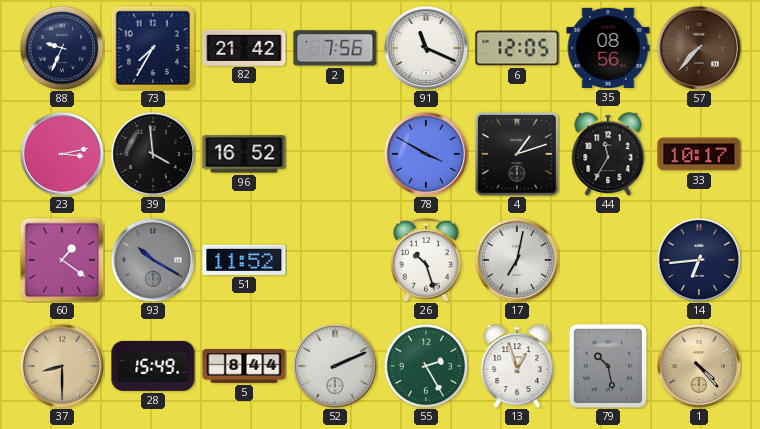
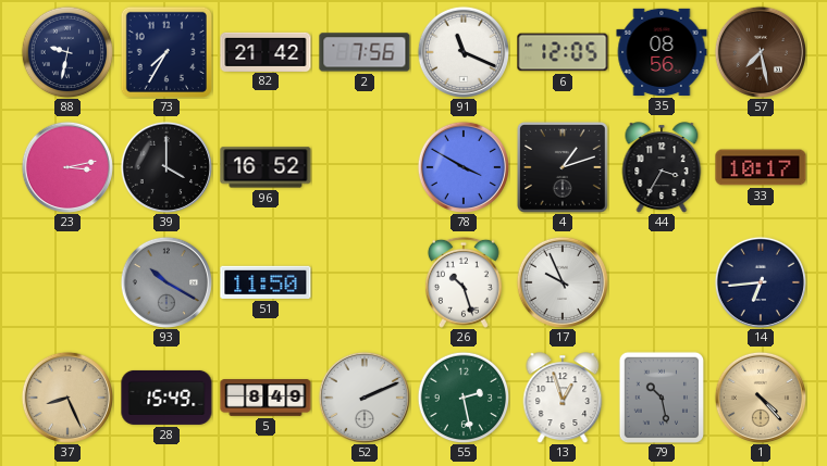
88: 9:34 -> 9:32
57: 7:37 -> 7:28
39: 3:59 -> 4:00
44: 11:35 -> 3:35
60: 1:21 -> none
51: 11:52 -> 11:50
17: 7:02 -> 9:56
37: 8:30 -> 8:26
5: 8:44 -> 8:49
55: 2:25 -> 2:28
